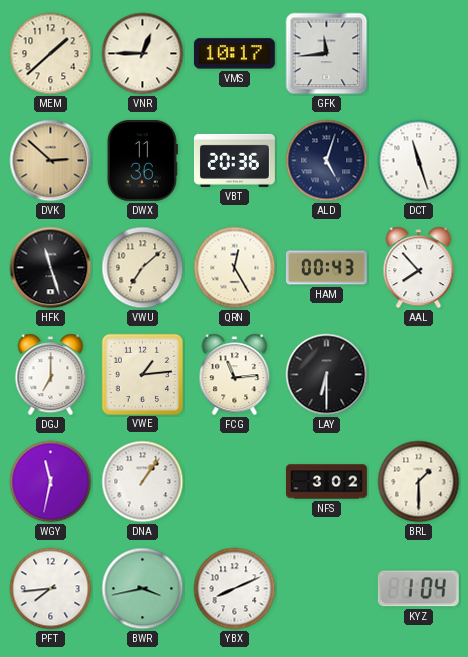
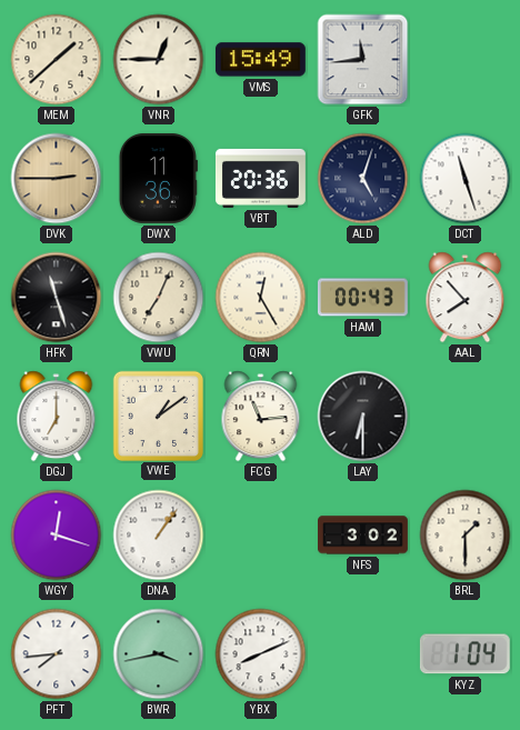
VMS: 10:17 -> 15:49
DVK: 2:52 -> 2:45
VWU: 7:08 -> 7:04
VWE: 1:14 -> 1:09
WGY: 11:32 -> 12:18
